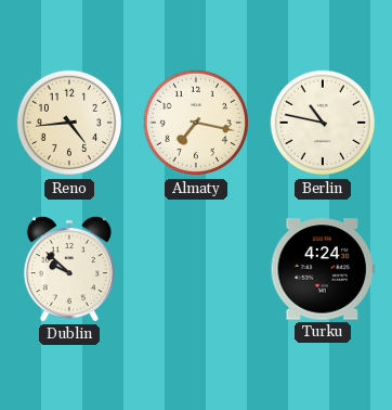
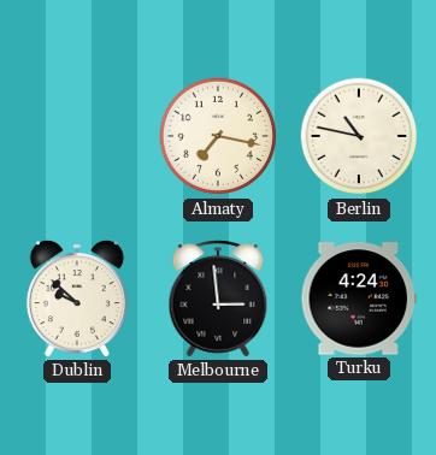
Reno: 4:44 -> none
Melbourne: none -> 2:59
